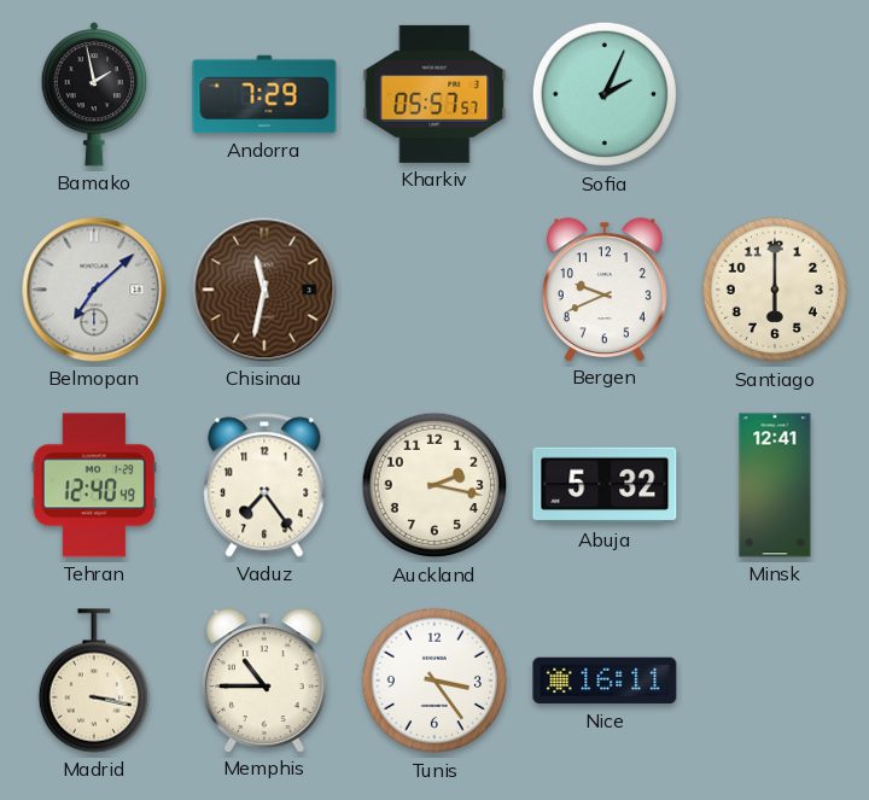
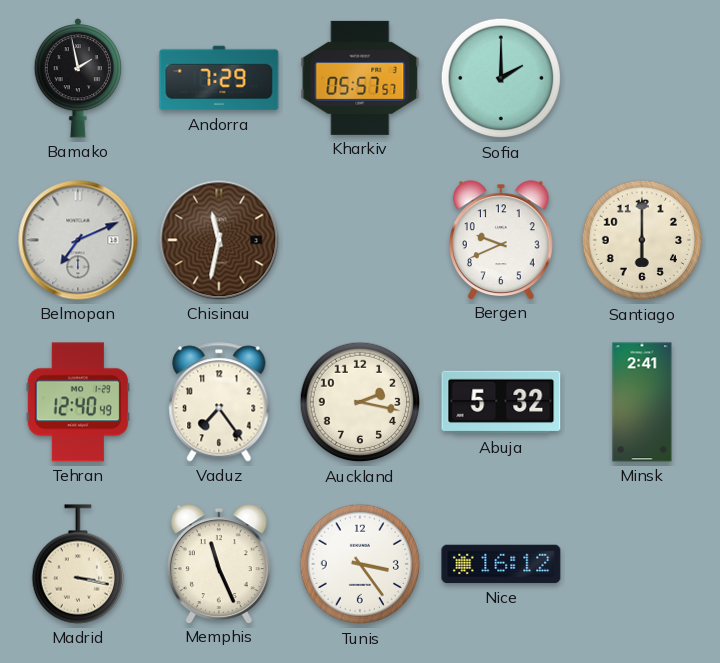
Sofia: 2:04 -> 2:00
Belmopan: 7:08 -> 7:11
Minsk: 12:41 -> 2:41
Memphis: 10:45 -> 11:26
Nice: 16:11 -> 16:12
